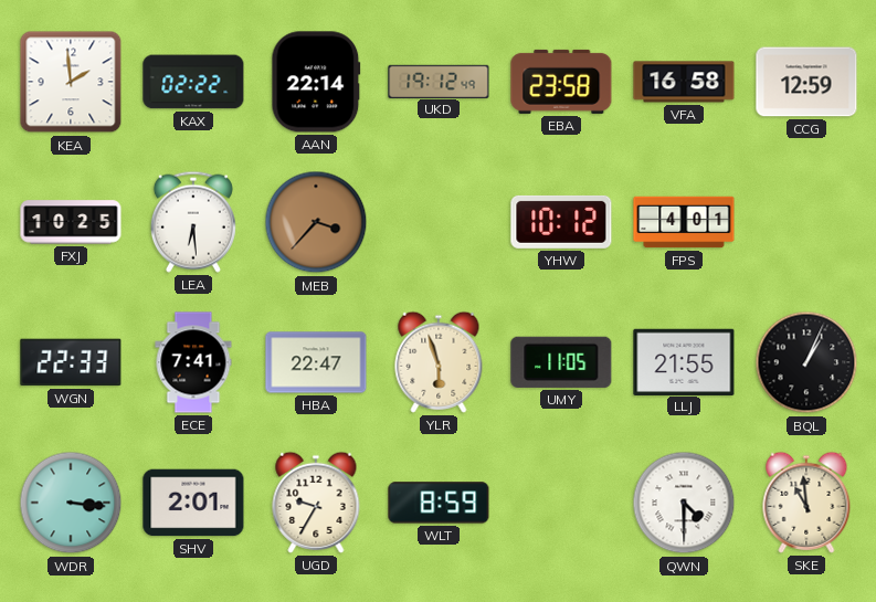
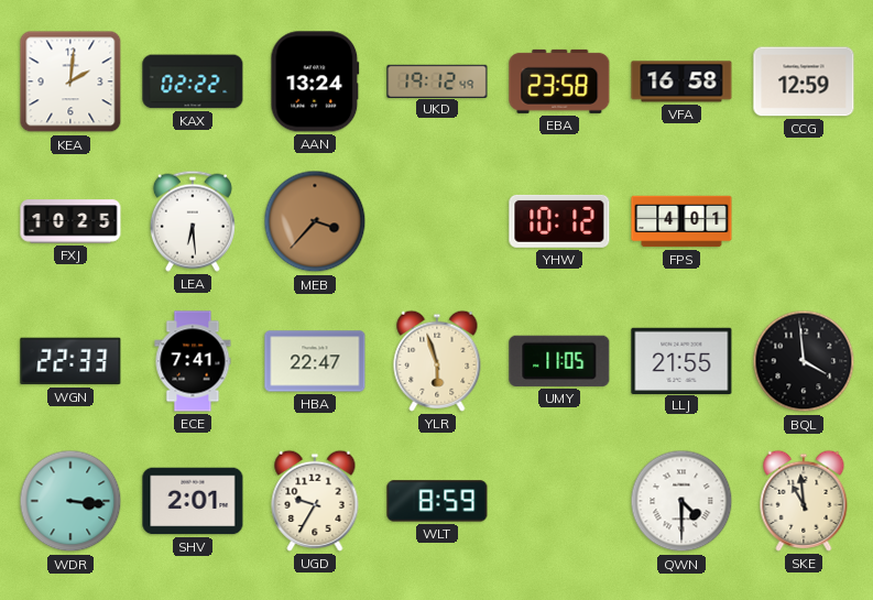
KEA: 1:59 -> 2:01
AAN: 22:14 -> 13:24
BQL: 1:04 -> 3:59
